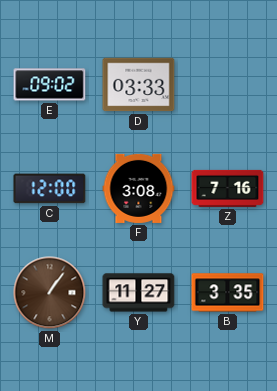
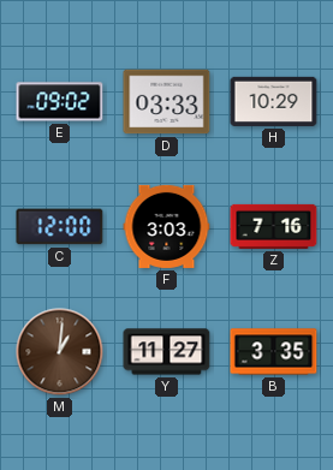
H: none -> 10:29
F: 3:08 -> 3:03
M: 1:06 -> 1:01
